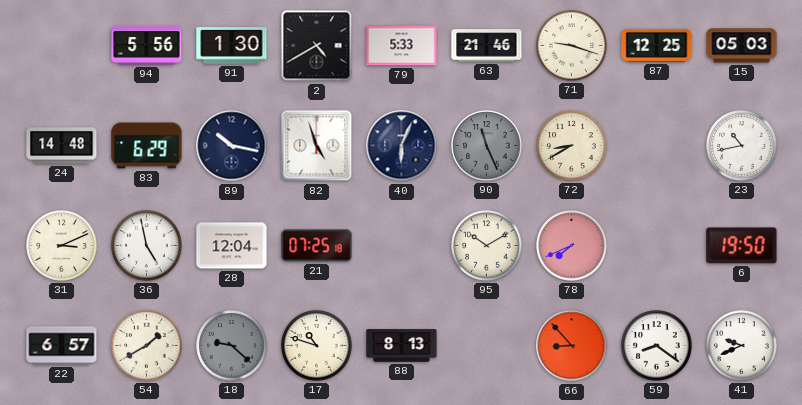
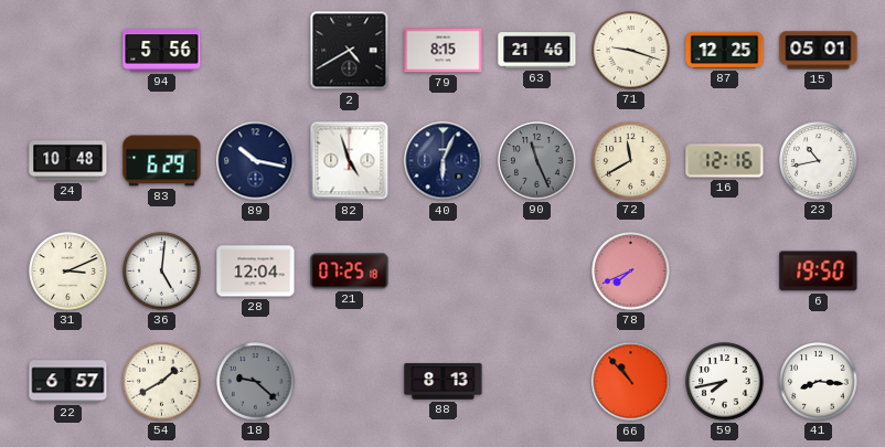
91: 1:30 -> none
79: 5:33 -> 8:15
15: 05:03 -> 05:01
24: 14:48 -> 10:48
72: 8:40 -> 11:40
16: none -> 12:16
36: 4:58 -> 5:01
95: 10:10 -> none
17: 10:48 -> none
66: 8:53 -> 10:53
59: 8:21 -> 7:43
41: 9:41 -> 8:16
